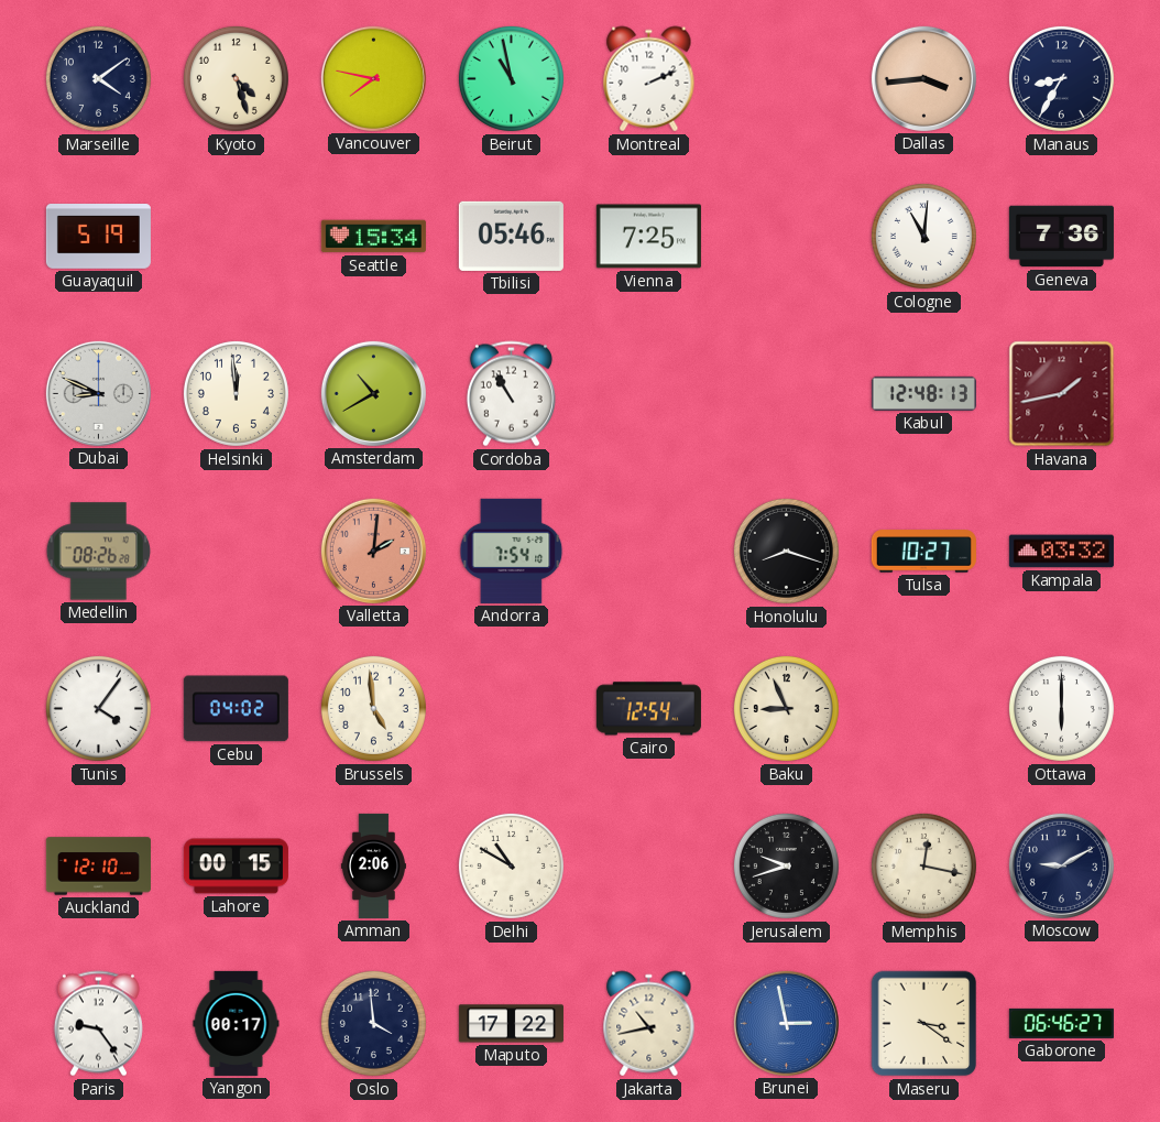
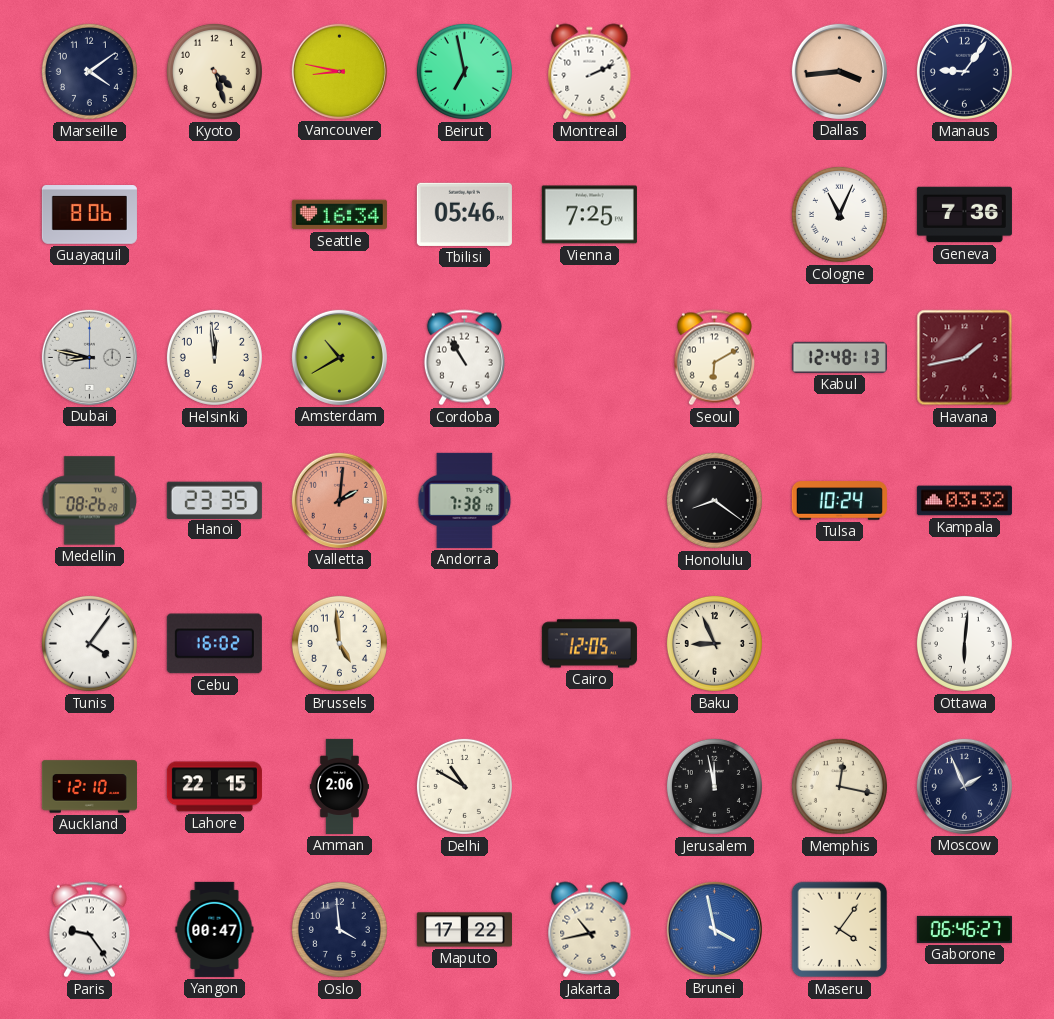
Vancouver: 7:47 -> 8:47
Beirut: 10:58 -> 6:58
Manaus: 8:35 -> 9:06
Guayaquil: 5:19 -> 8:06
Seattle: 15:34 -> 16:34
Cologne: 11:01 -> 11:04
Dubai: 8:49 -> 8:47
Seoul: none -> 6:10
Hanoi: none -> 23:35
Andorra: 7:54 -> 7:38
Honolulu: 8:18 -> 8:21
Tulsa: 10:27 -> 10:24
Cebu: 04:02 -> 16:02
Cairo: 12:54 -> 12:05
Ottawa: 6:00 -> 6:01
Lahore: 00:15 -> 22:15
Jerusalem: 9:42 -> 11:58
Moscow: 9:10 -> 1:56
Yangon: 00:17 -> 00:47
Brunei: 2:58 -> 3:58
Maseru: 3:21 -> 4:06
